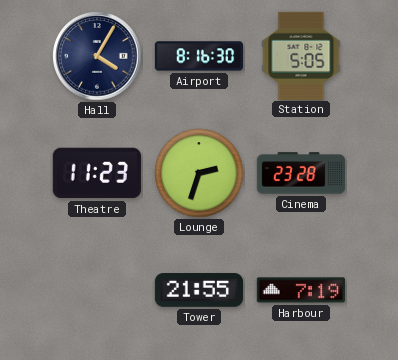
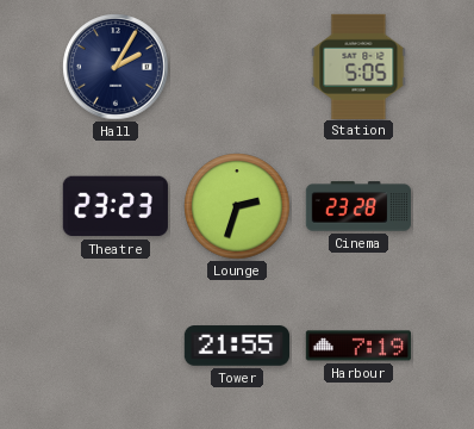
Hall: 4:05 -> 2:05
Airport: 8:16 -> none
Theatre: 11:23 -> 23:23
